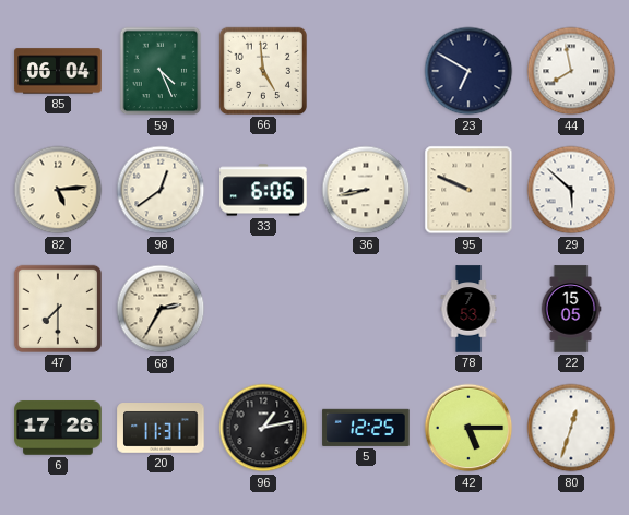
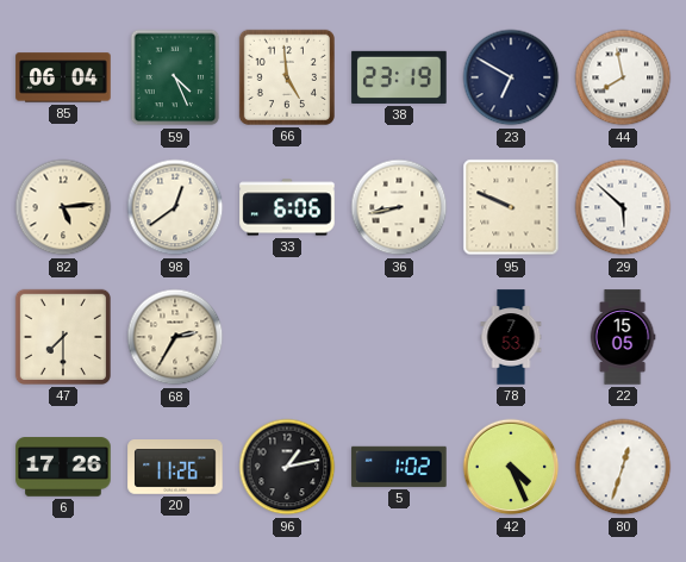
38: none -> 23:19
20: 11:31 -> 11:26
5: 12:25 -> 1:02
42: 5:15 -> 4:26
